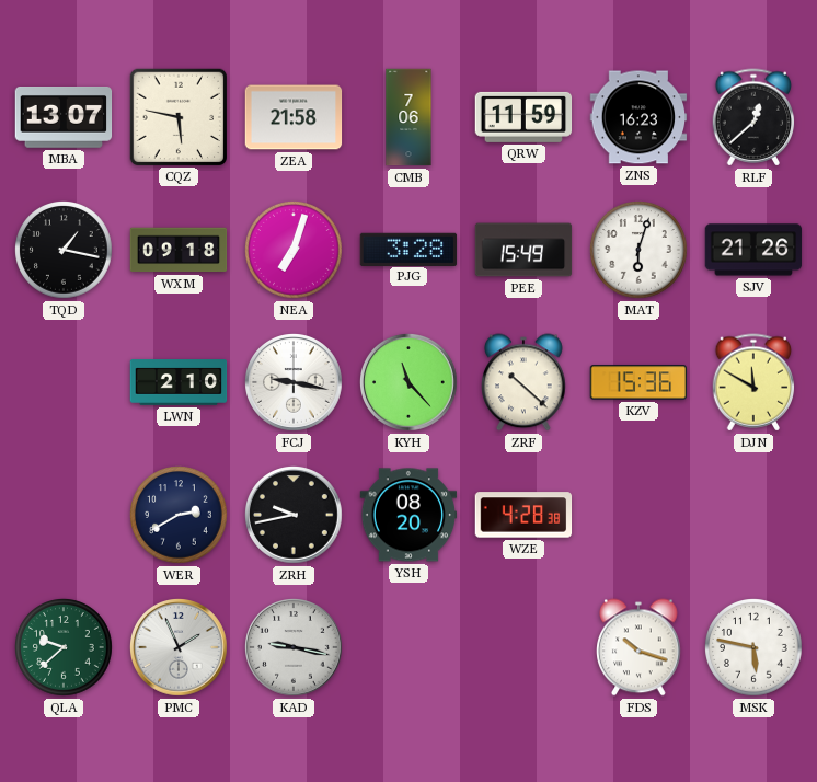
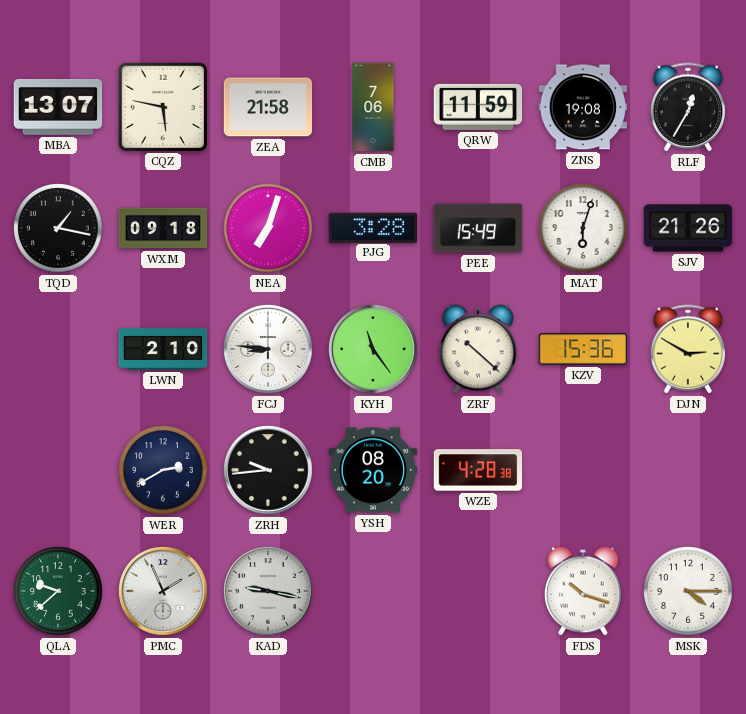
ZNS: 16:23 -> 19:08
RLF: 12:38 -> 12:35
FCJ: 9:17 -> 8:46
KYH: 11:23 -> 11:24
DJN: 11:50 -> 2:50
ZRH: 9:43 -> 9:44
MSK: 5:47 -> 4:15
